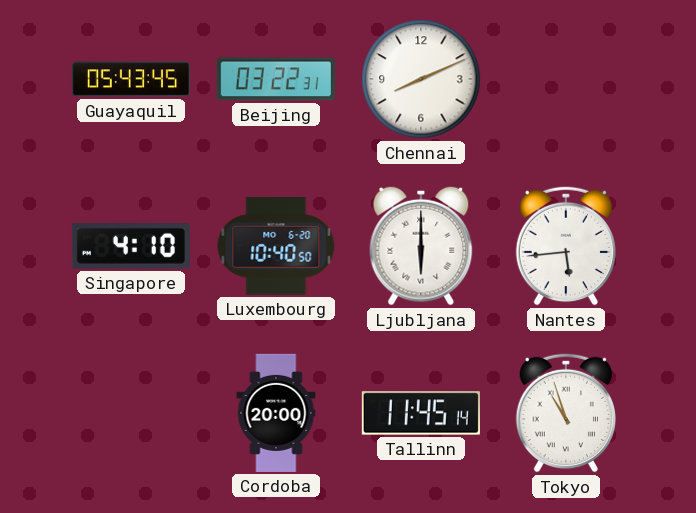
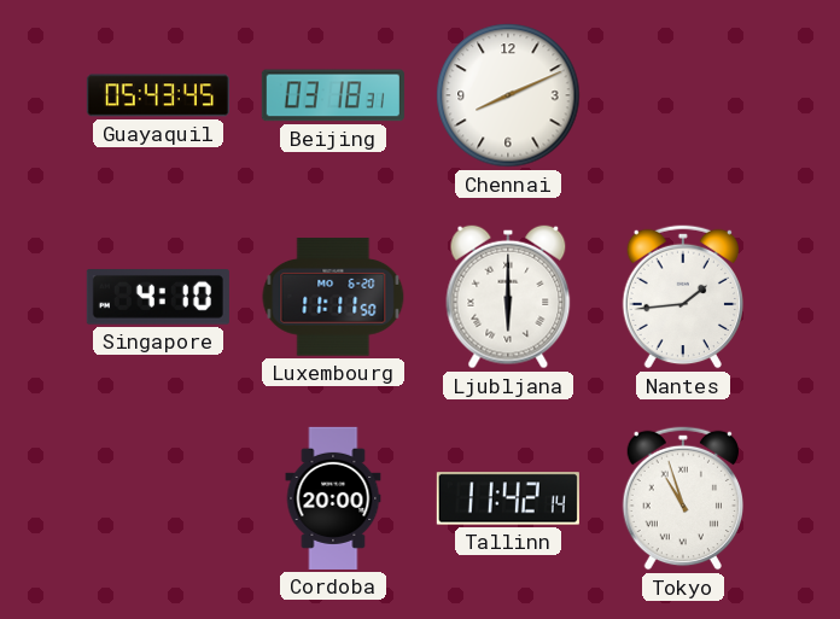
Beijing: 03:22 -> 03:18
Luxembourg: 10:40 -> 11:11
Nantes: 5:44 -> 1:44
Tallinn: 11:45 -> 11:42
